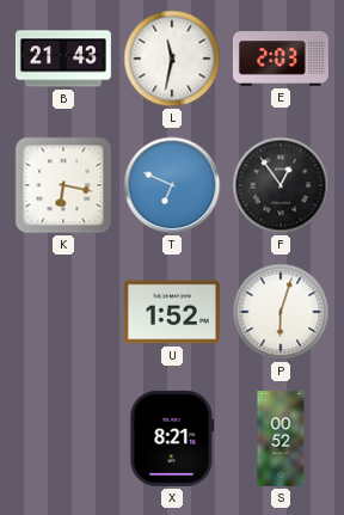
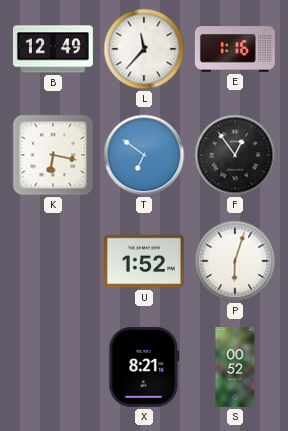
B: 21:43 -> 12:49
L: 11:32 -> 11:37
E: 2:03 -> 1:16
T: 6:49 -> 6:51
